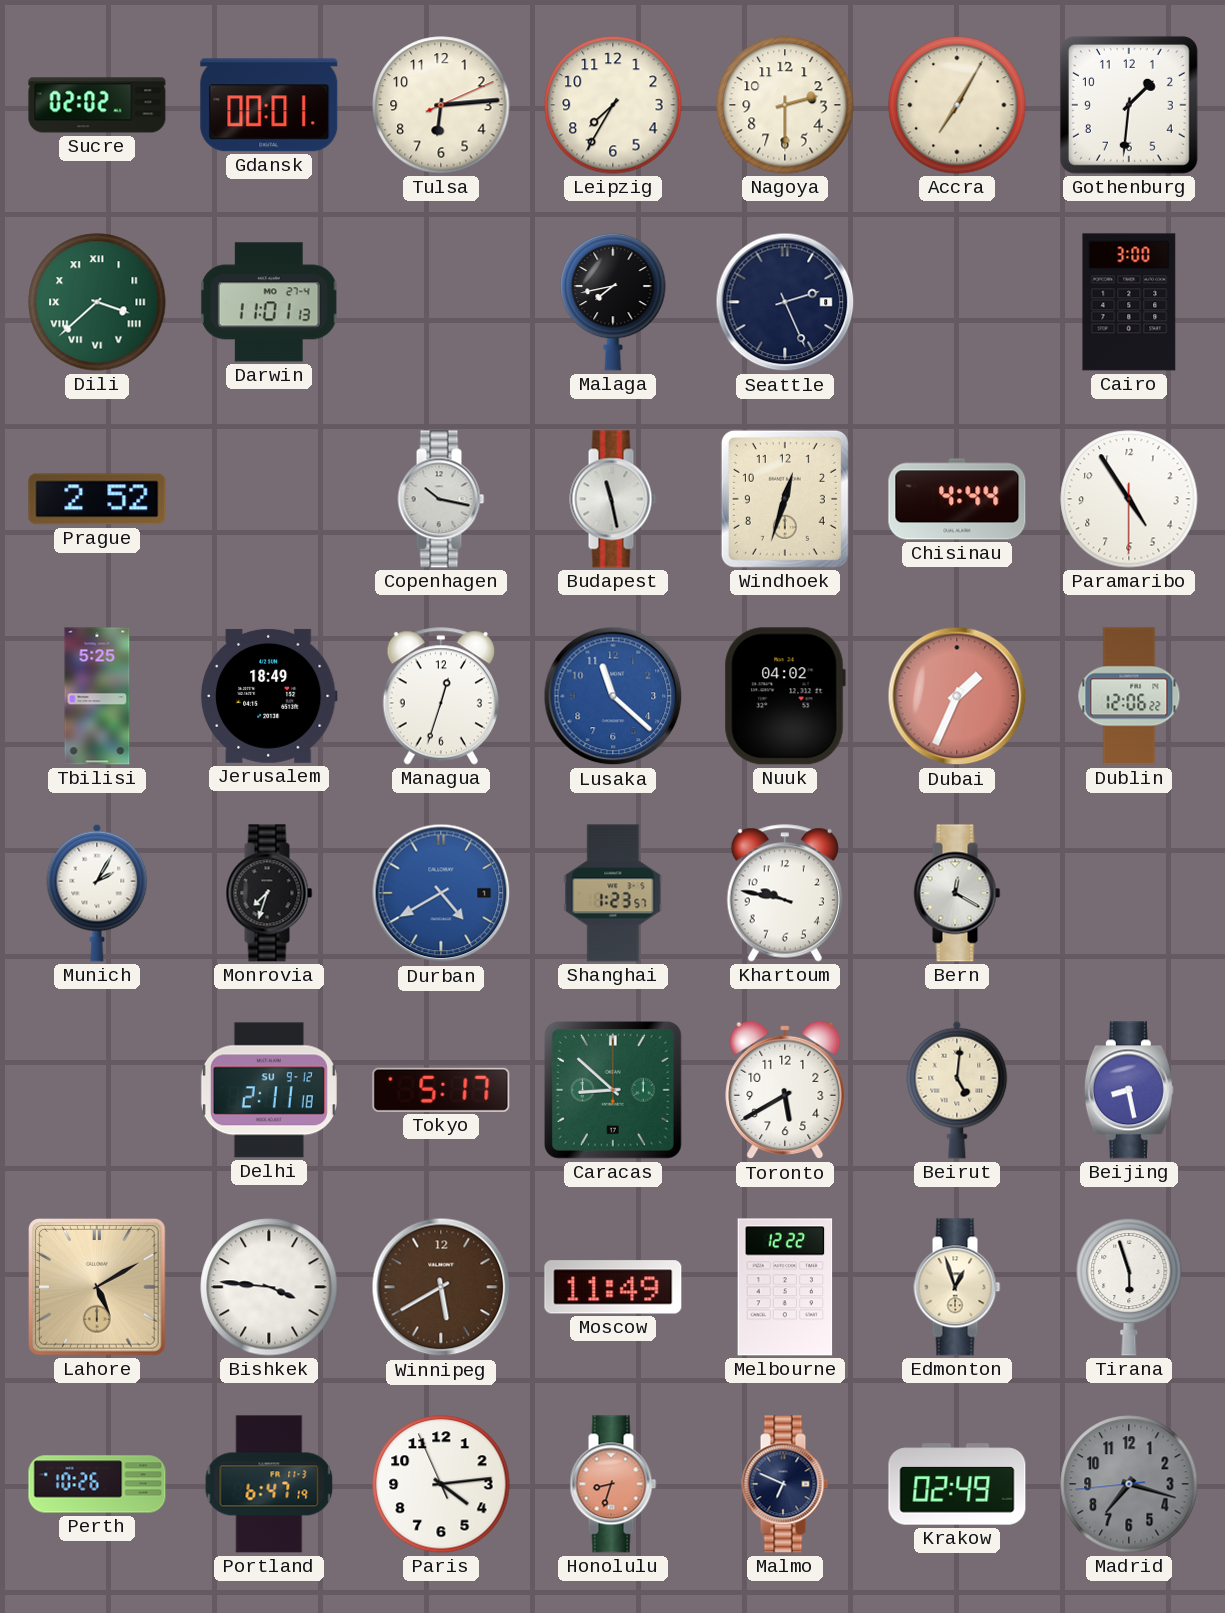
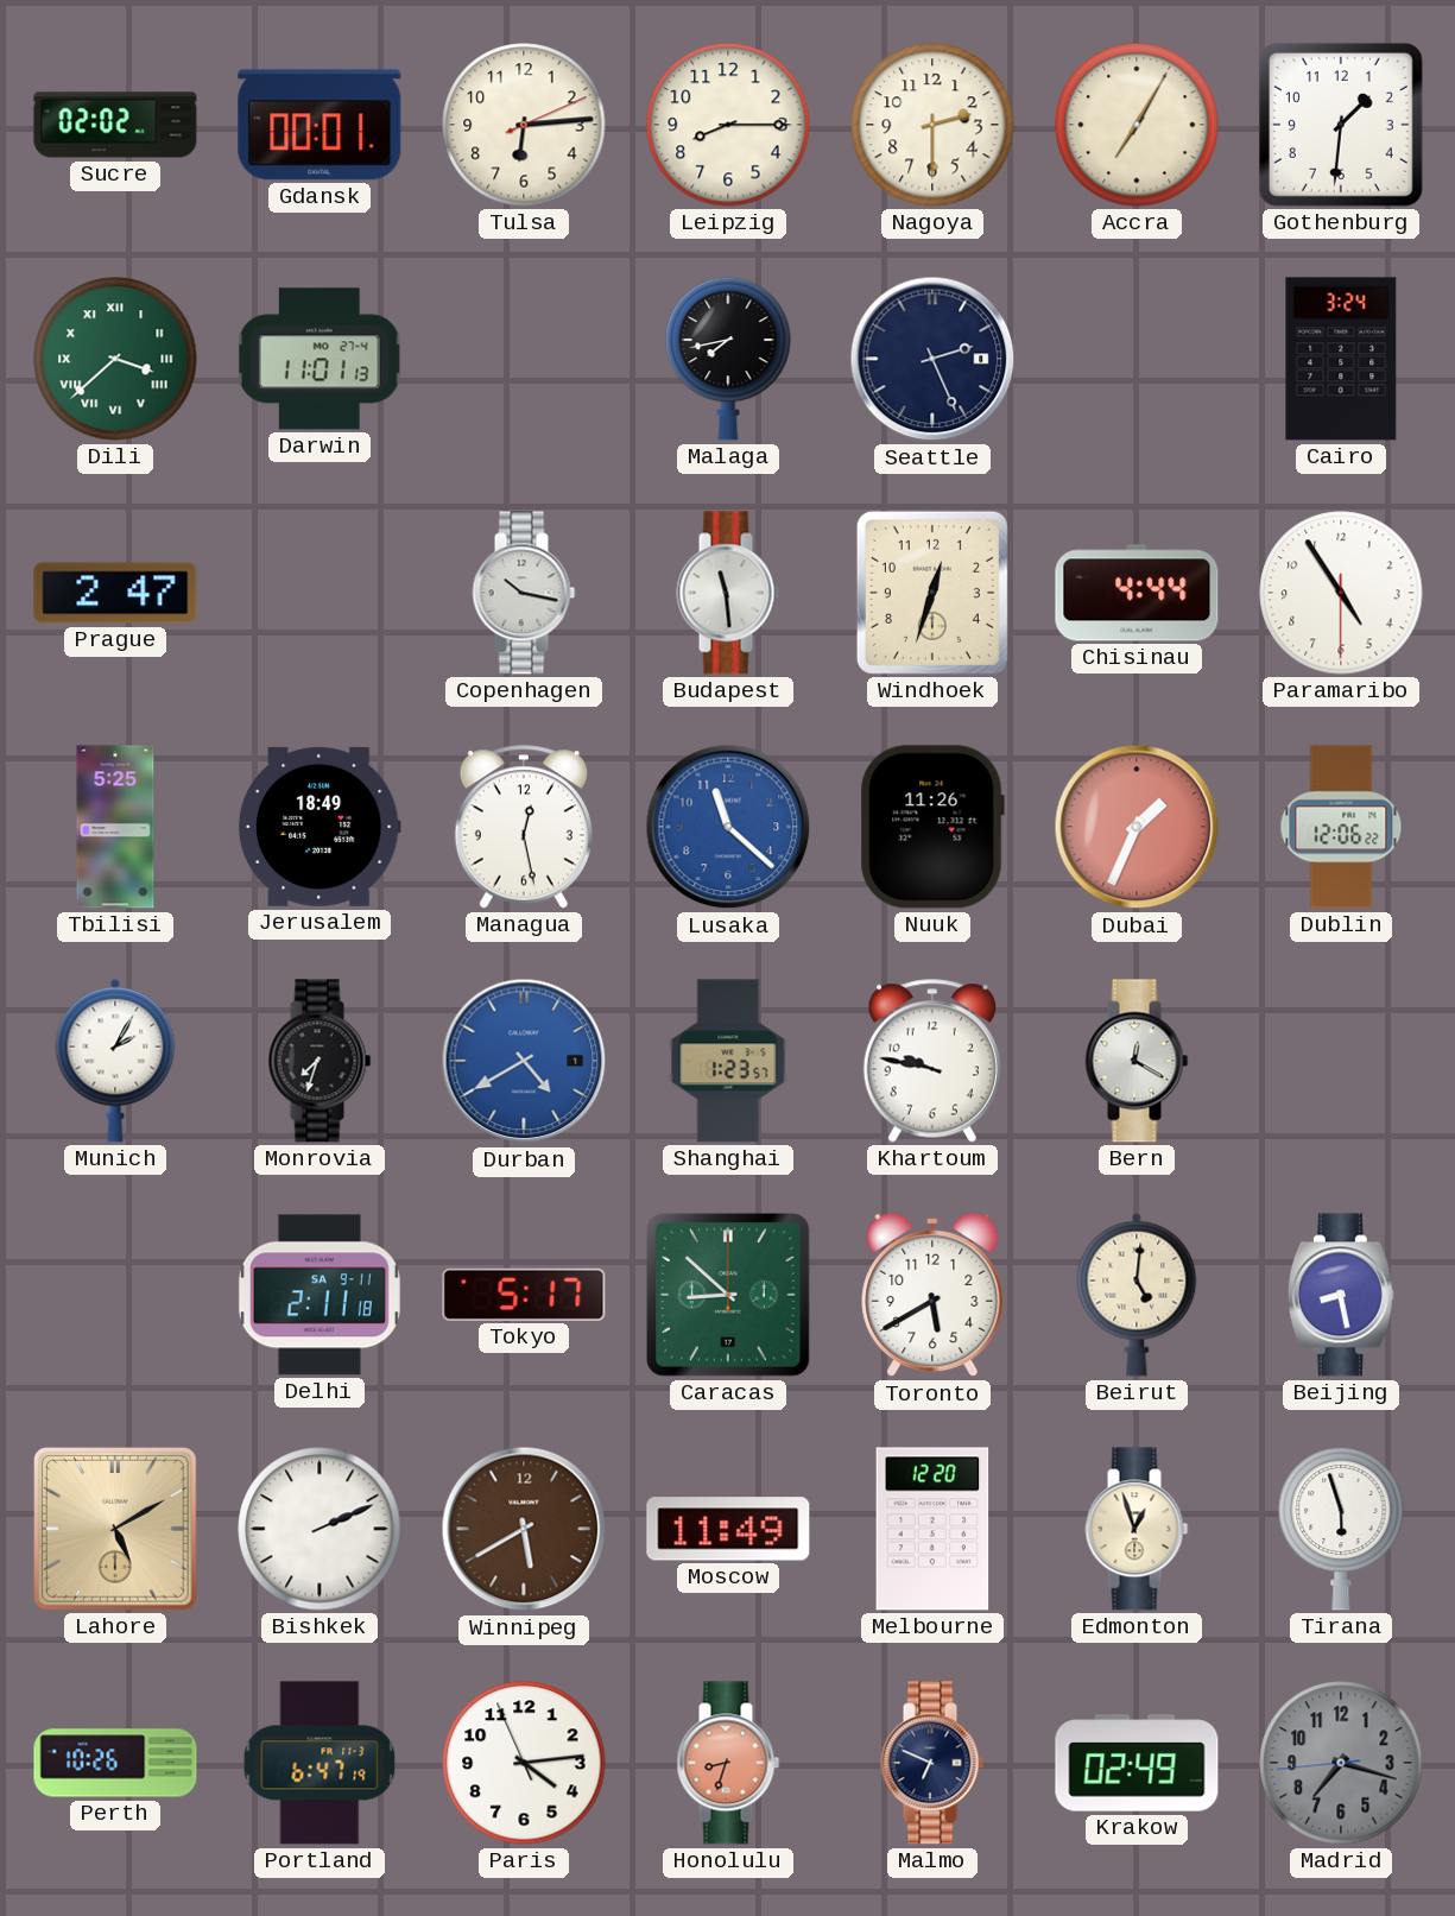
Leipzig: 7:35 -> 8:15
Cairo: 3:00 -> 3:24
Prague: 2:52 -> 2:47
Budapest: 11:28 -> 11:29
Managua: 12:33 -> 12:28
Nuuk: 04:02 -> 11:26
Delhi date: SU 9-12 -> SA 9-11
Bishkek: 3:46 -> 2:11
Melbourne: 12:22 -> 12:20
